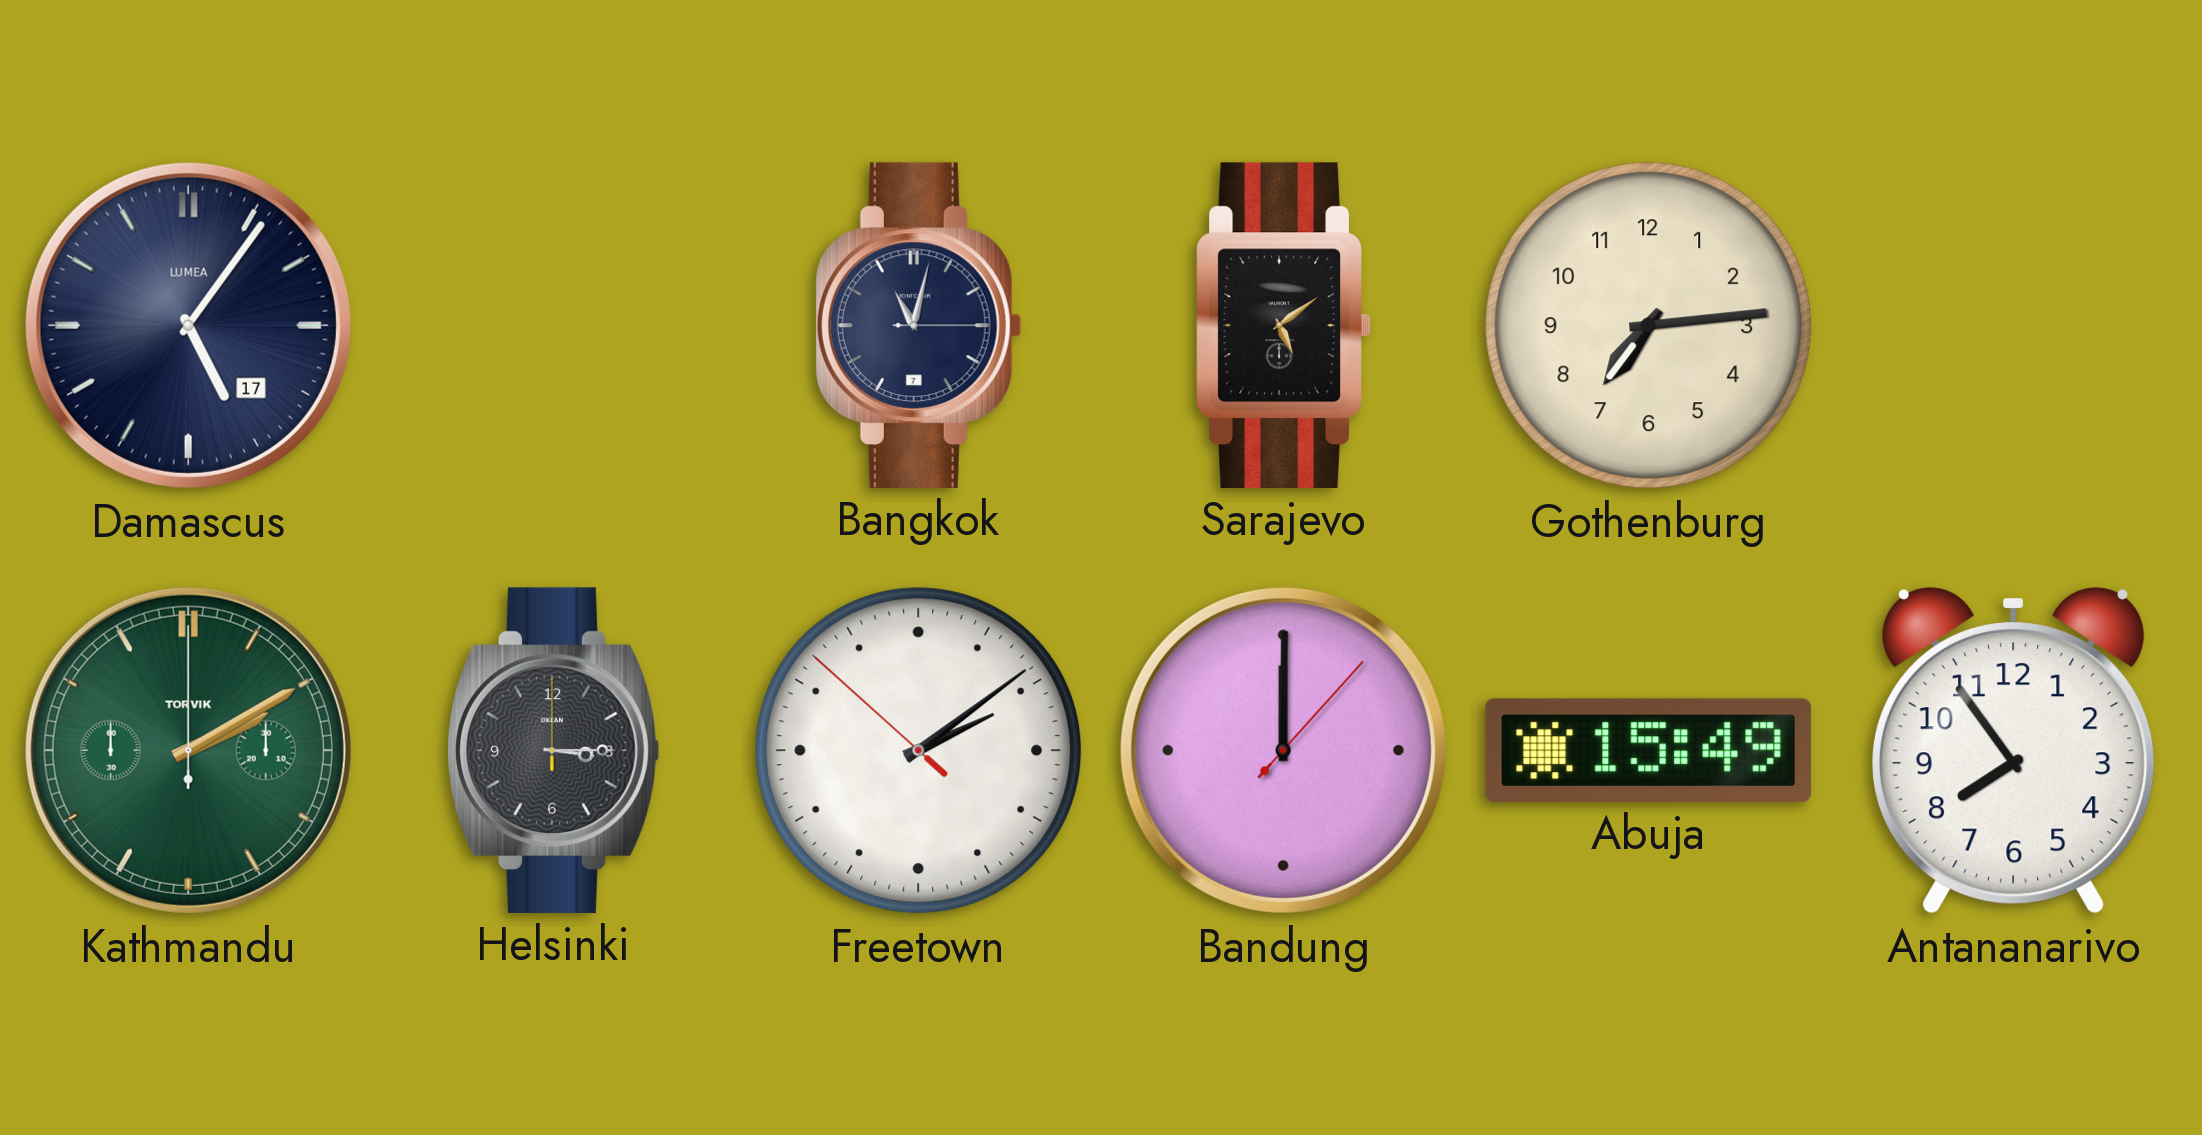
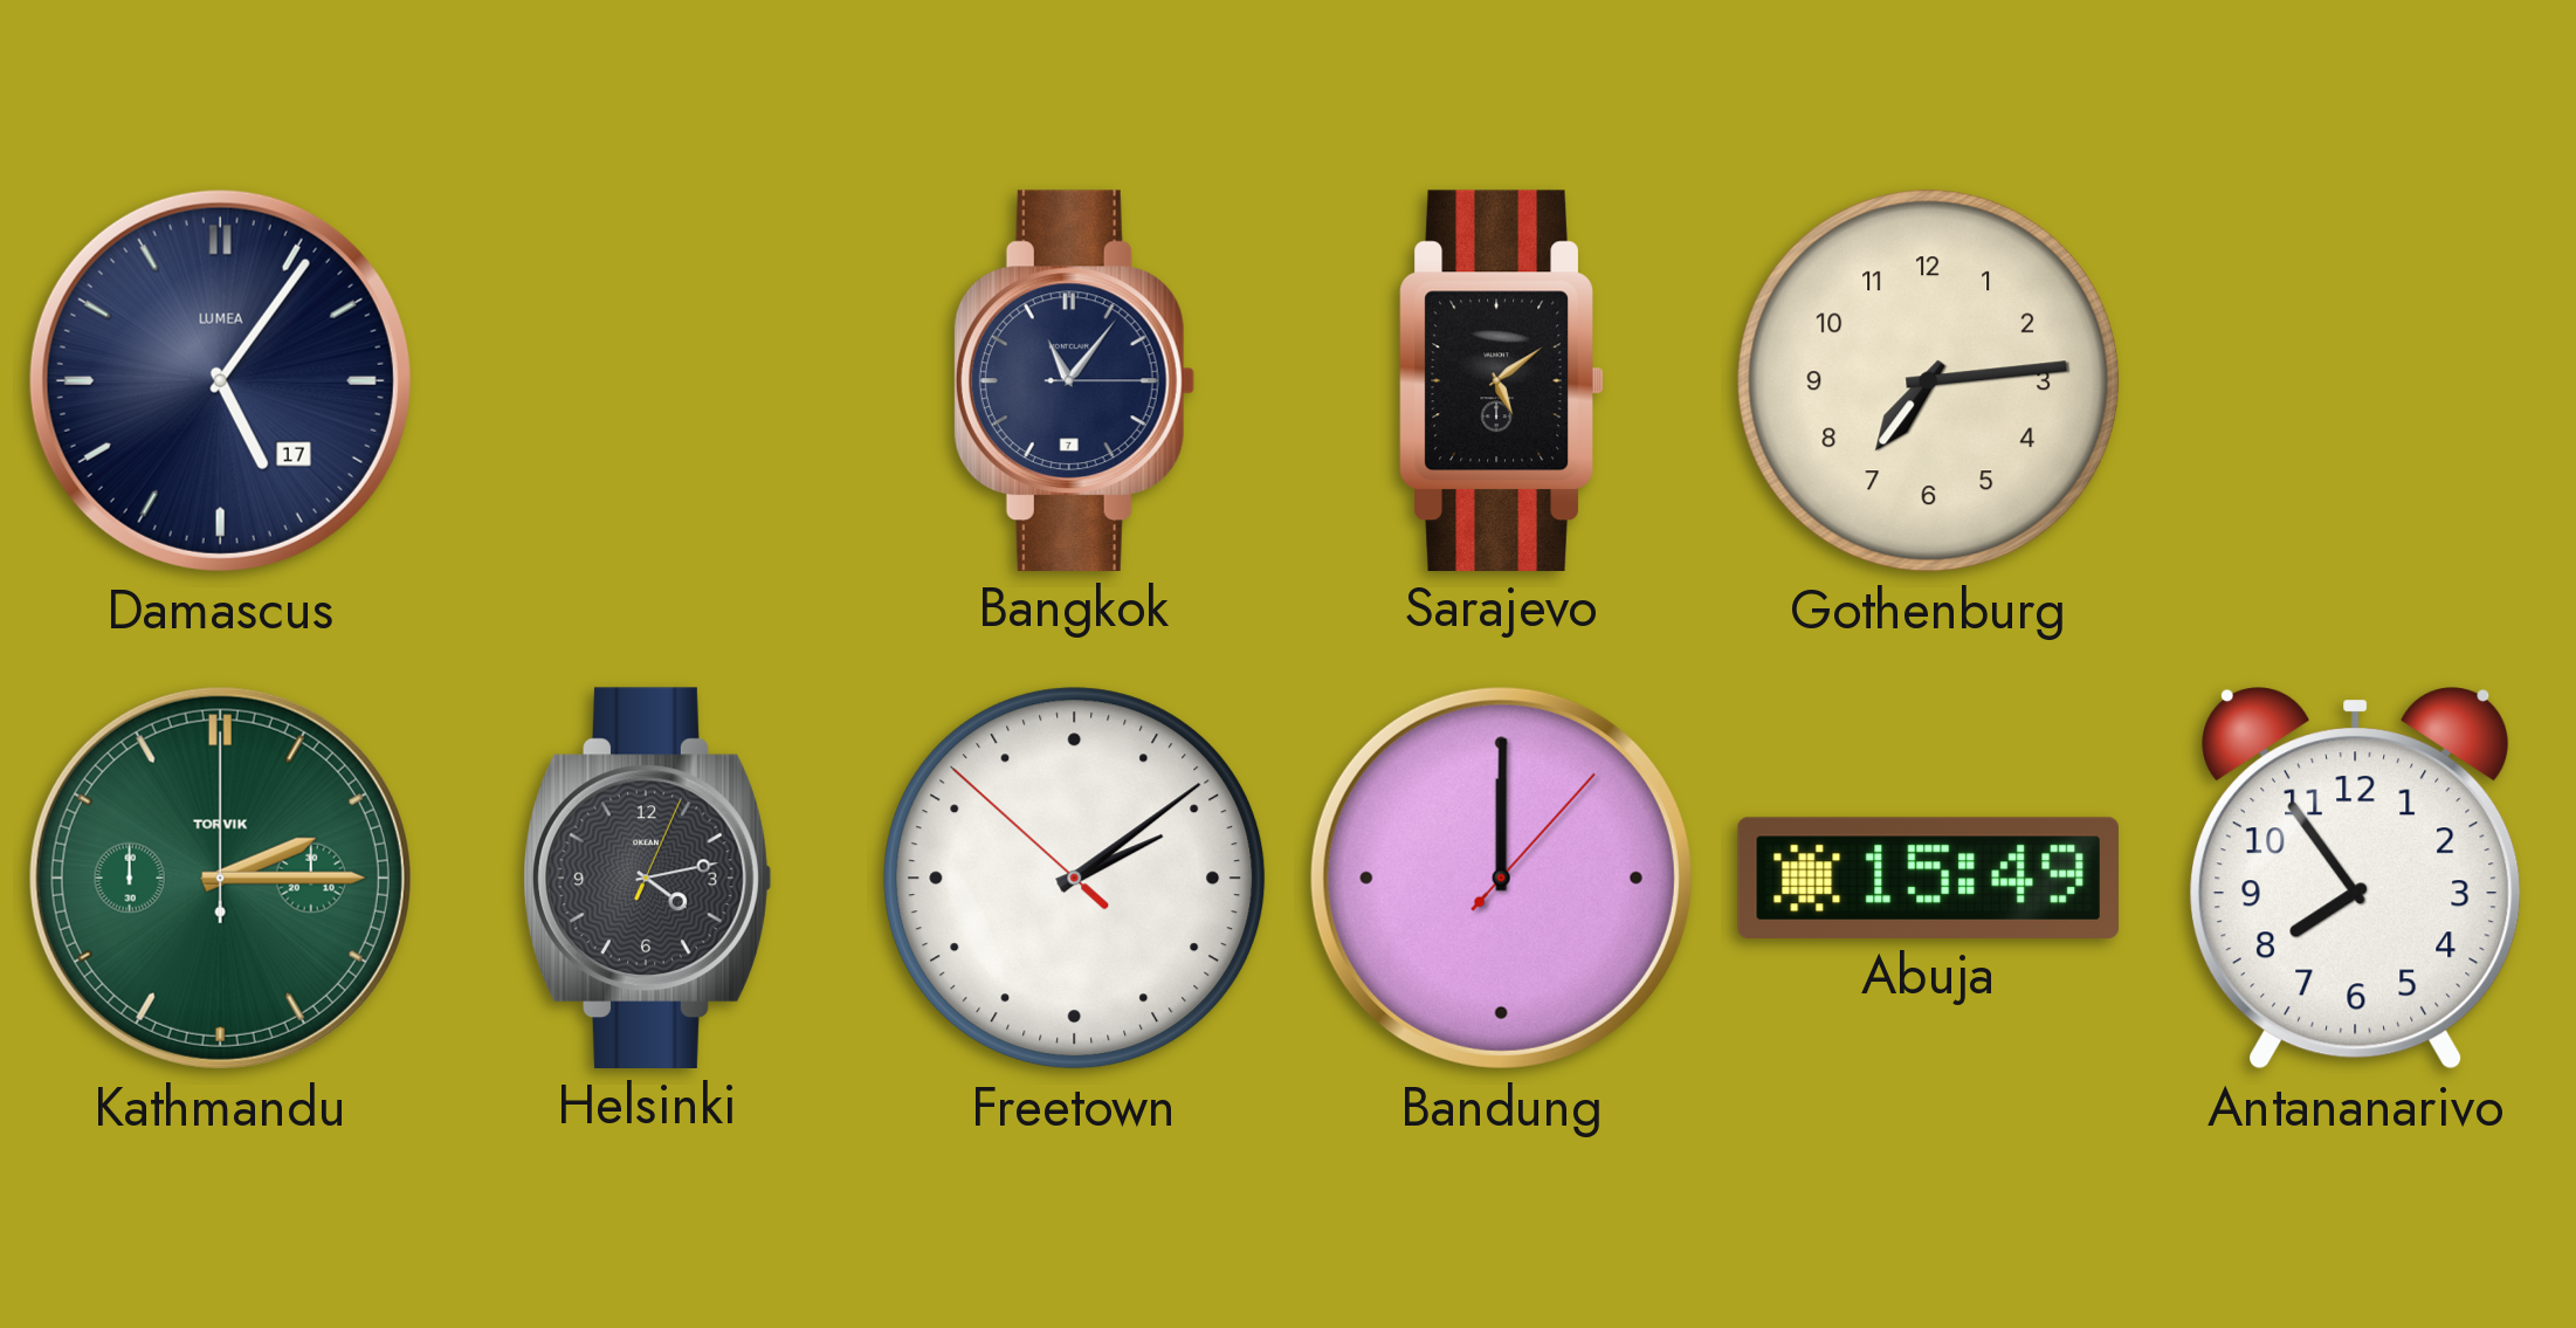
Bangkok: 11:02 -> 11:06
Kathmandu: 2:10 -> 2:15
Helsinki: 3:15 -> 4:13
